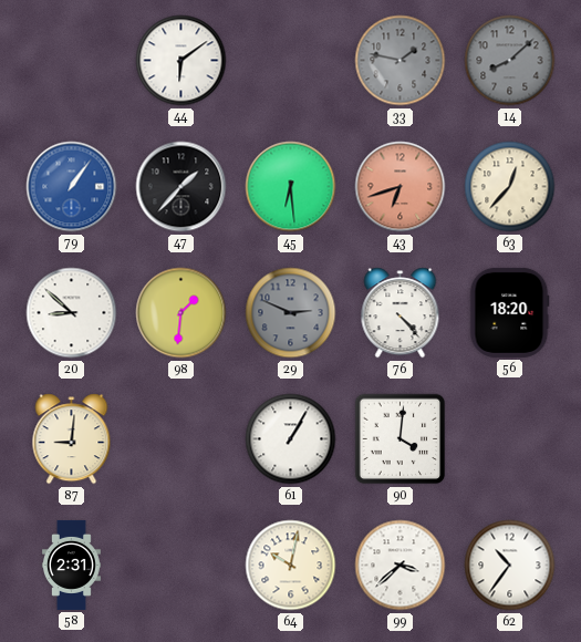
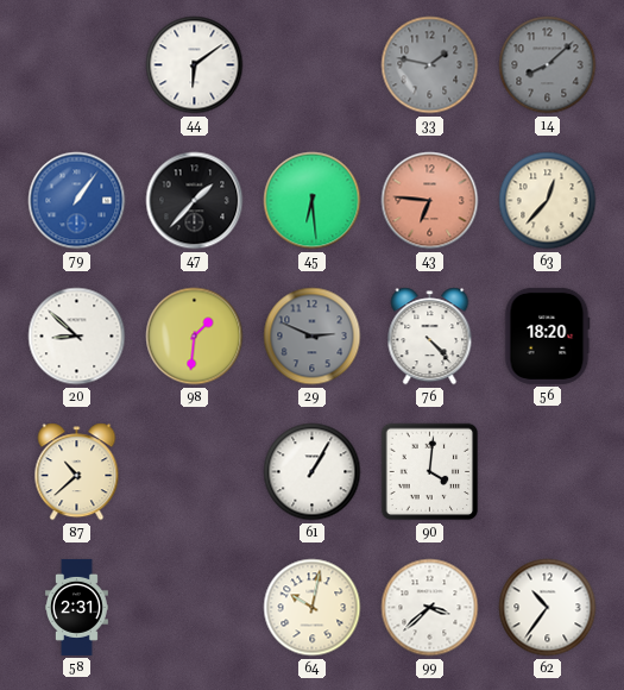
43: 6:42 -> 6:46
87: 9:01 -> 10:38
